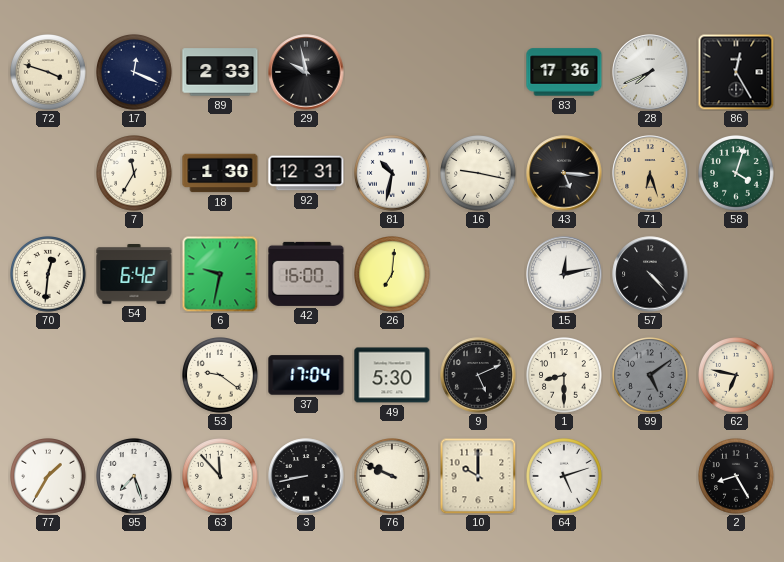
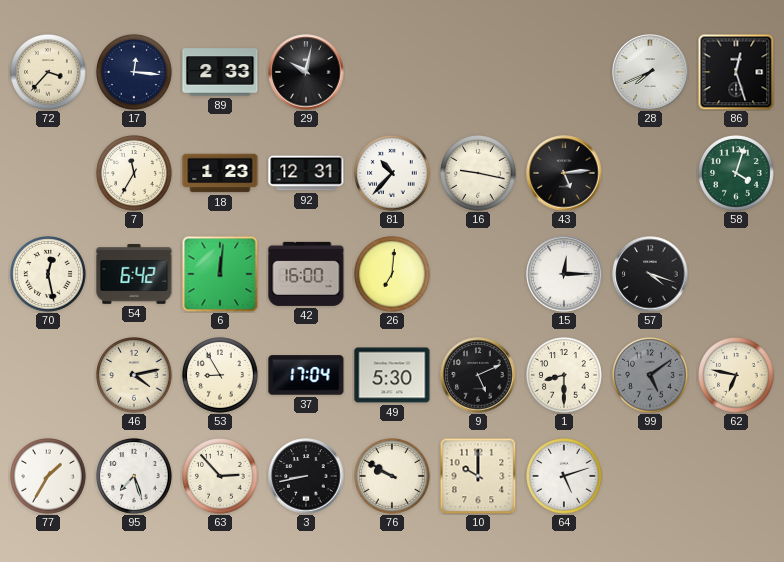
72: 3:48 -> 3:37
17: 12:19 -> 12:16
29: 9:58 -> 10:02
83: 17:36 -> none
86: 12:25 -> 12:27
18: 1:30 -> 1:23
81: 10:32 -> 10:37
43: 5:16 -> 5:14
71: 6:27 -> none
70: 12:31 -> 12:28
6: 9:32 -> 12:01
15: 12:13 -> 12:15
57: 4:23 -> 4:18
46: none -> 4:13
53: 9:21 -> 8:55
63: 11:53 -> 2:53
76: 9:49 -> 9:50
2: 8:25 -> none
